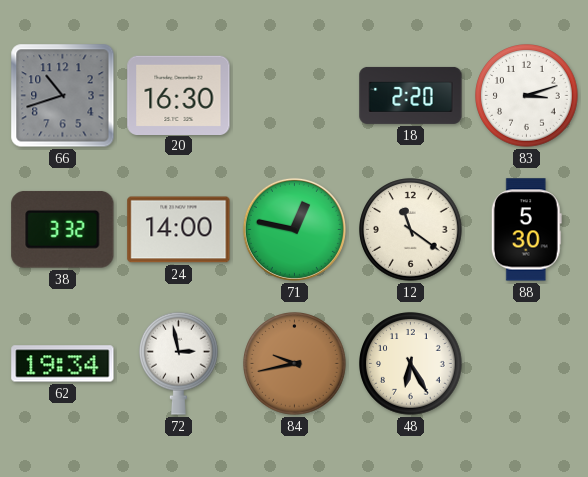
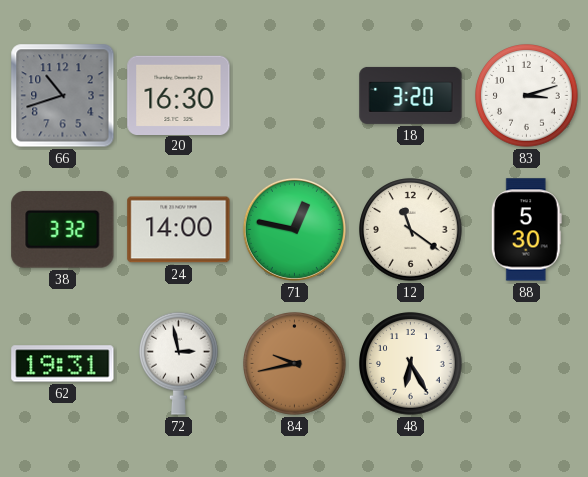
18: 2:20 -> 3:20
62: 19:34 -> 19:31
